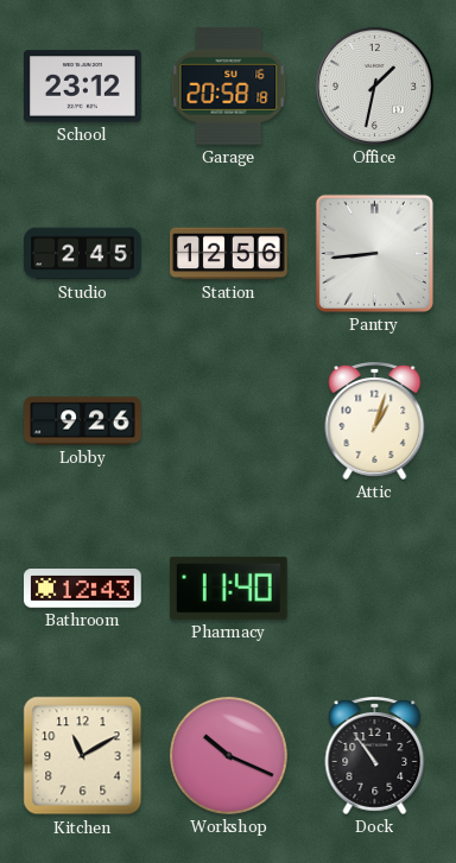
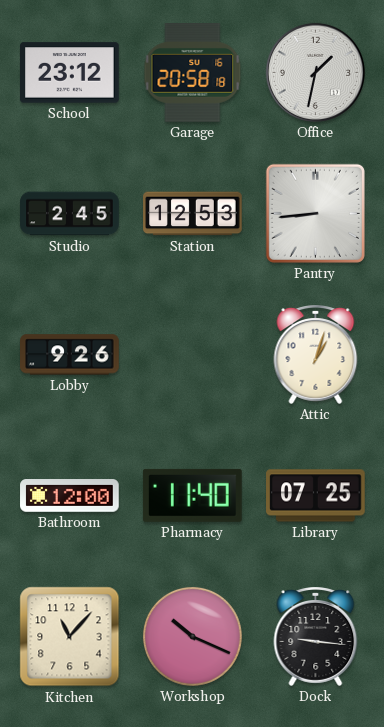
Station: 12:56 -> 12:53
Bathroom: 12:43 -> 12:00
Library: none -> 07:25
Kitchen: 11:10 -> 11:07
Dock: 10:54 -> 9:16
